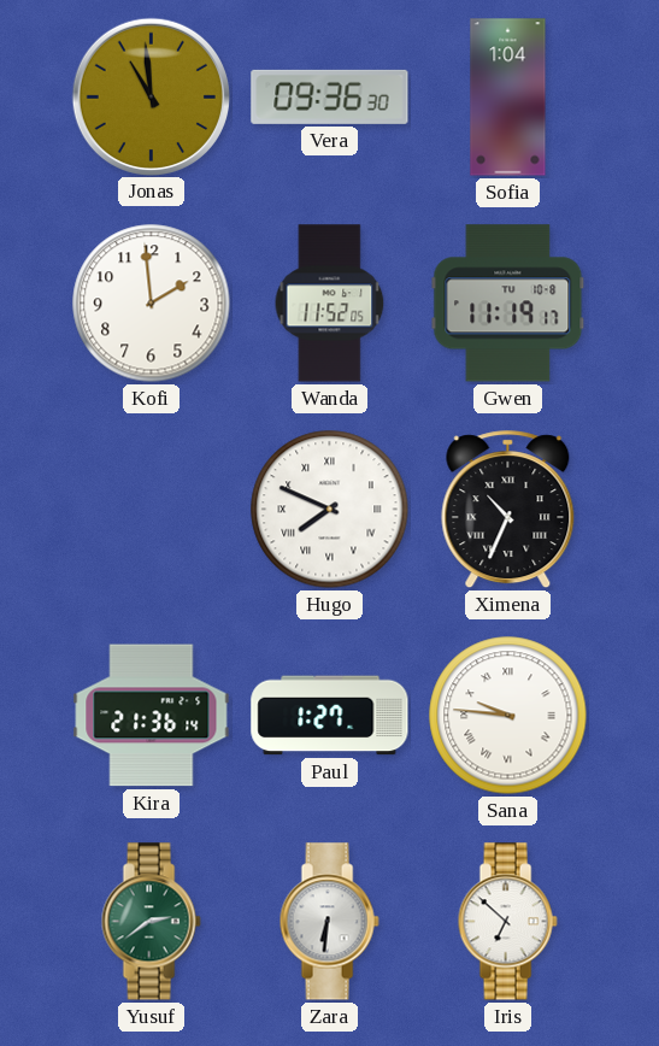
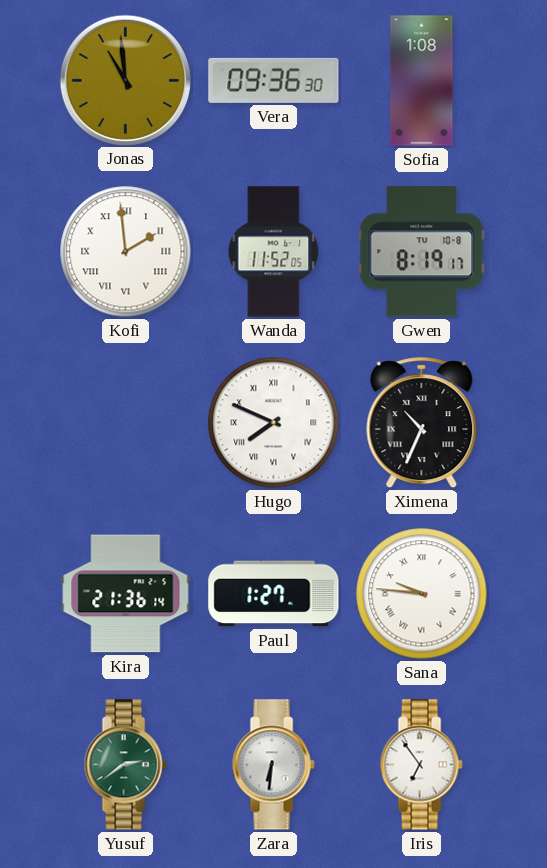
Sofia: 1:04 -> 1:08
Kofi numerals: Arabic -> Roman
Gwen: 11:19 -> 8:19
Iris: 6:52 -> 6:54
